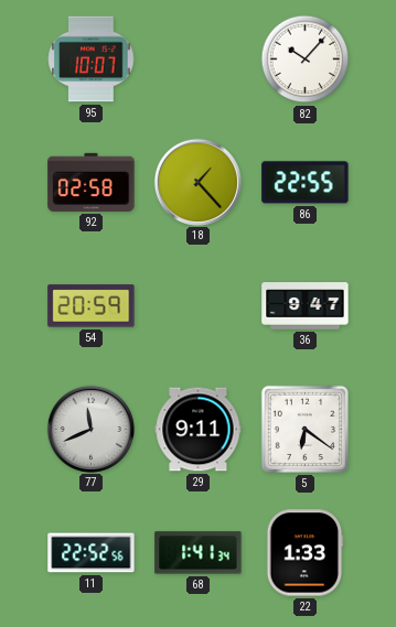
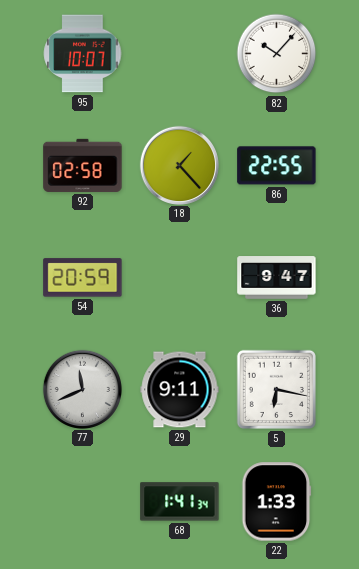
5: 6:21 -> 6:17
11: 22:52 -> none
